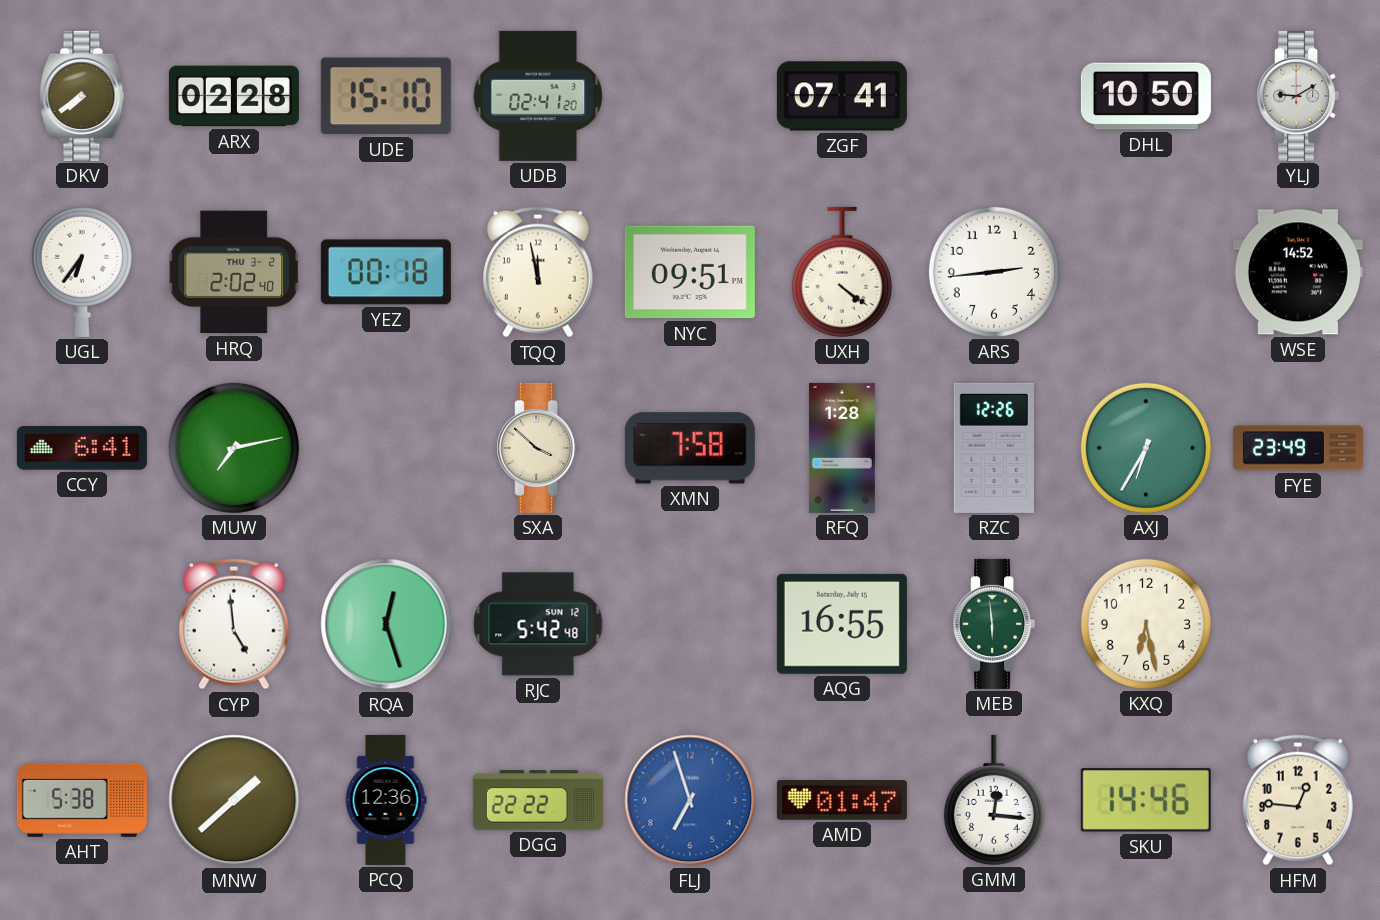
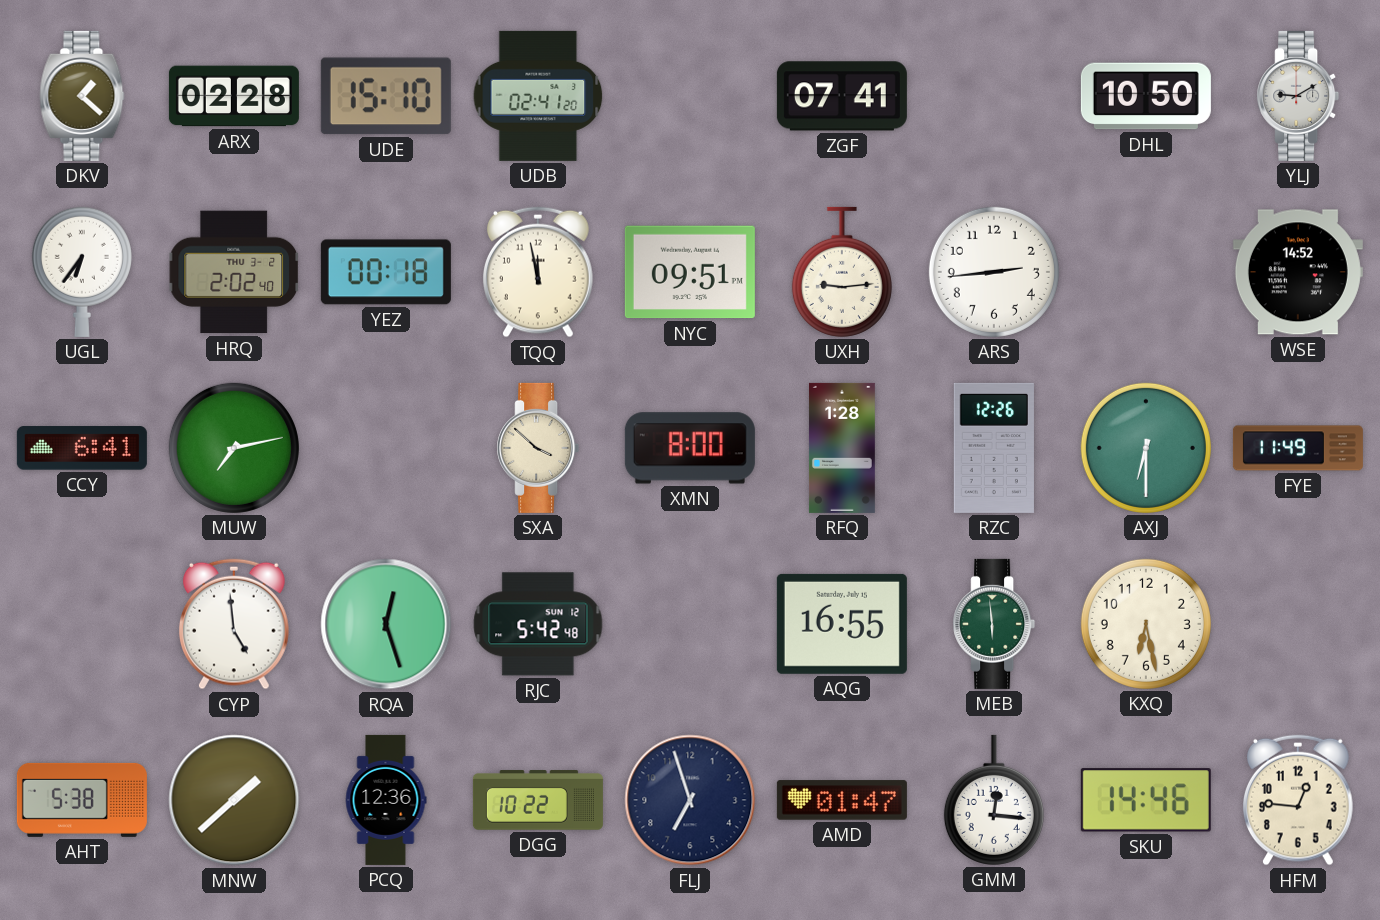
DKV: 7:39 -> 1:22
UXH: 4:21 -> 9:14
XMN: 7:58 -> 8:00
AXJ: 6:35 -> 6:30
FYE: 23:49 -> 11:49
DGG: 22:22 -> 10:22
FLJ dial: blue -> navy
